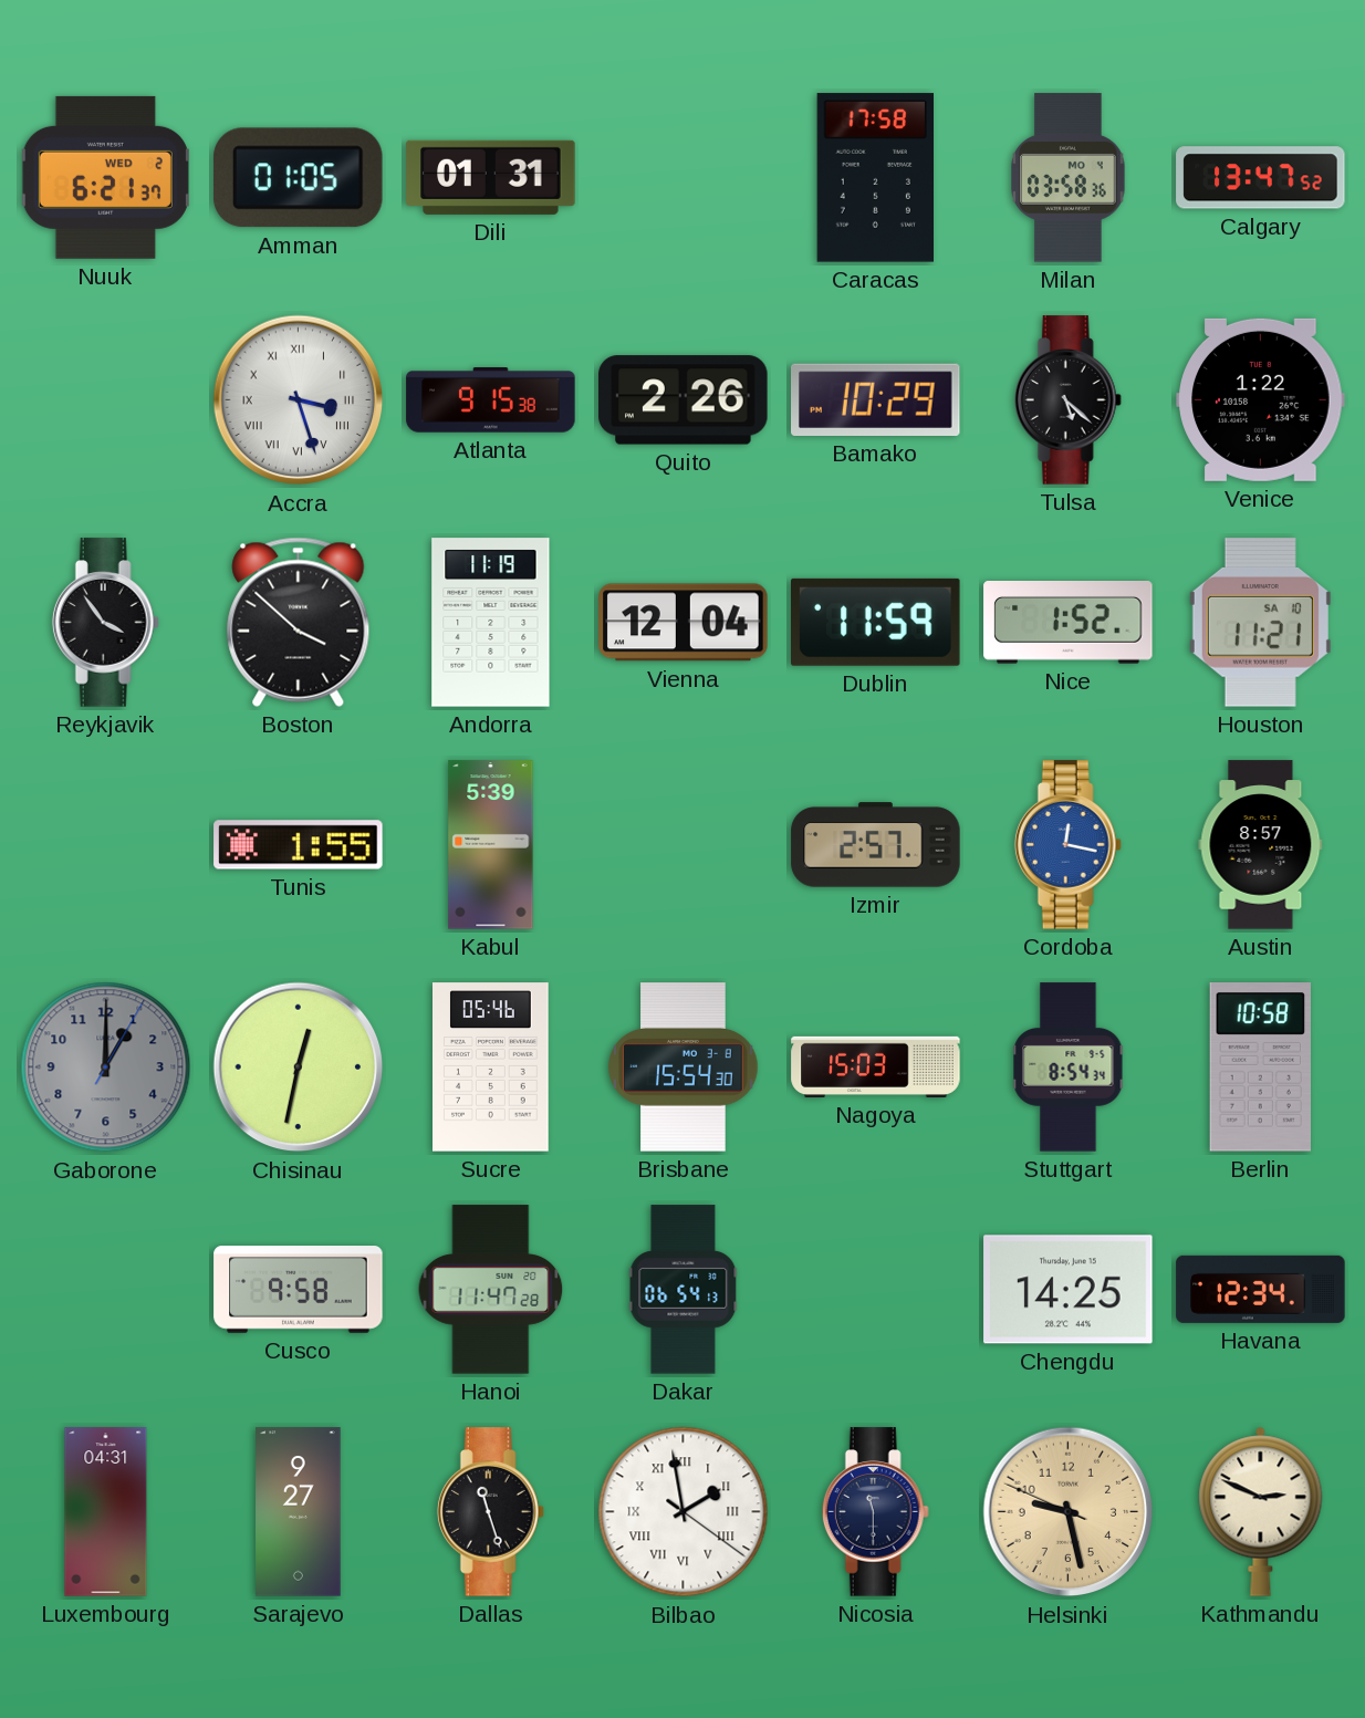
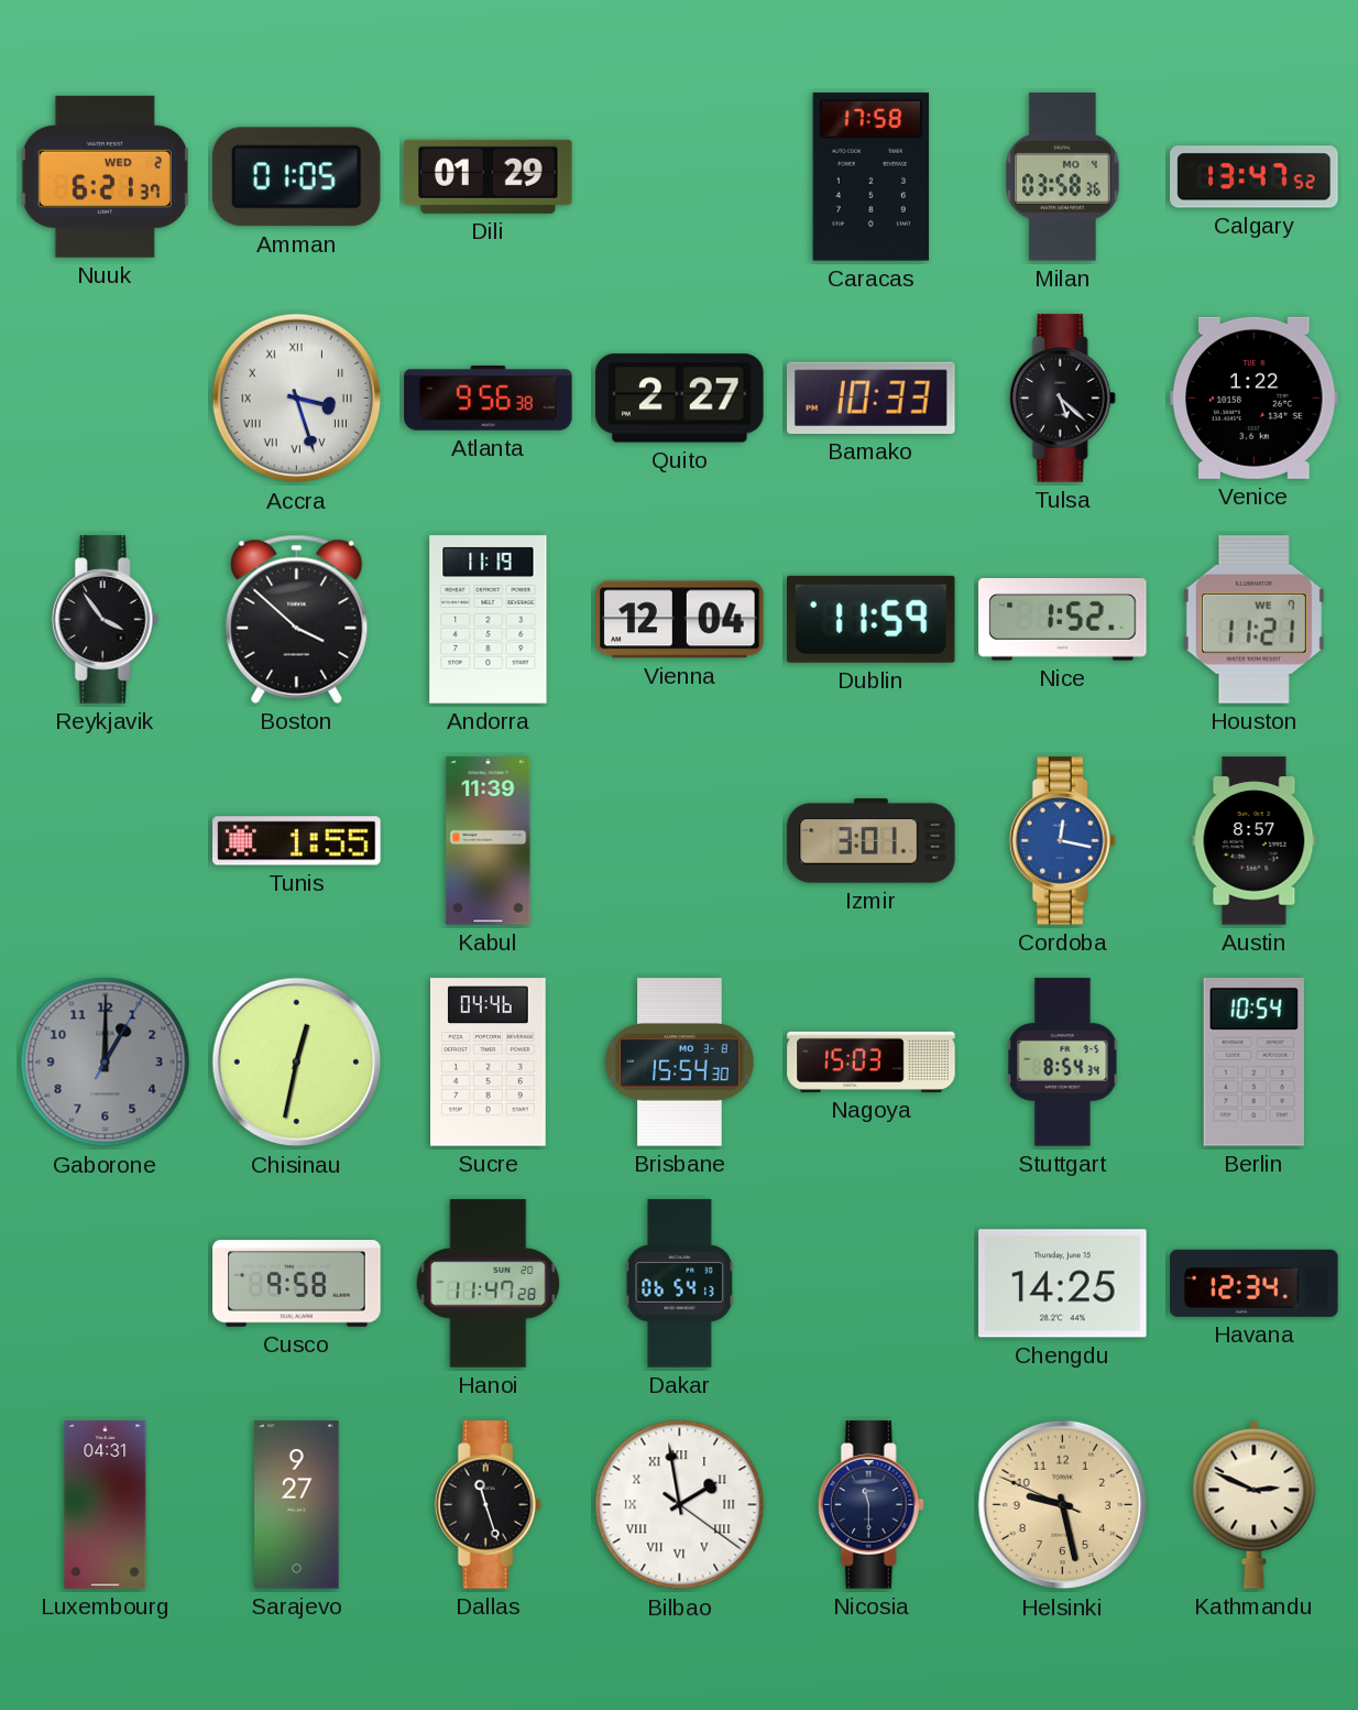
Dili: 01:31 -> 01:29
Atlanta: 9:15 -> 9:56
Quito: 2:26 -> 2:27
Bamako: 10:29 -> 10:33
Houston date: SA 10 -> WE 7
Kabul: 5:39 -> 11:39
Izmir: 2:57 -> 3:01
Sucre: 05:46 -> 04:46
Berlin: 10:58 -> 10:54
